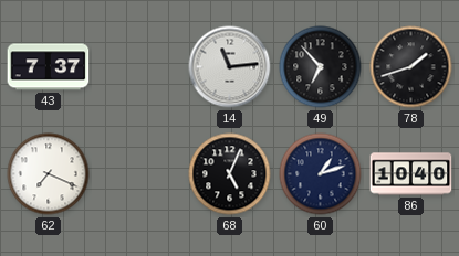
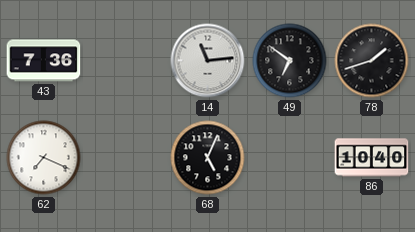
43: 7:37 -> 7:36
49: 6:53 -> 6:51
60: 1:12 -> none
